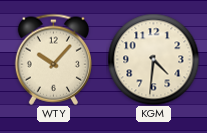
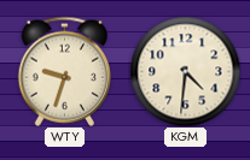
WTY: 10:07 -> 9:33
